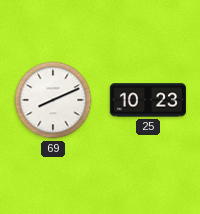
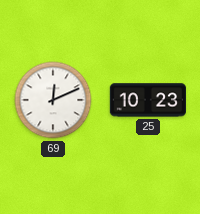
69: 8:11 -> 12:11
